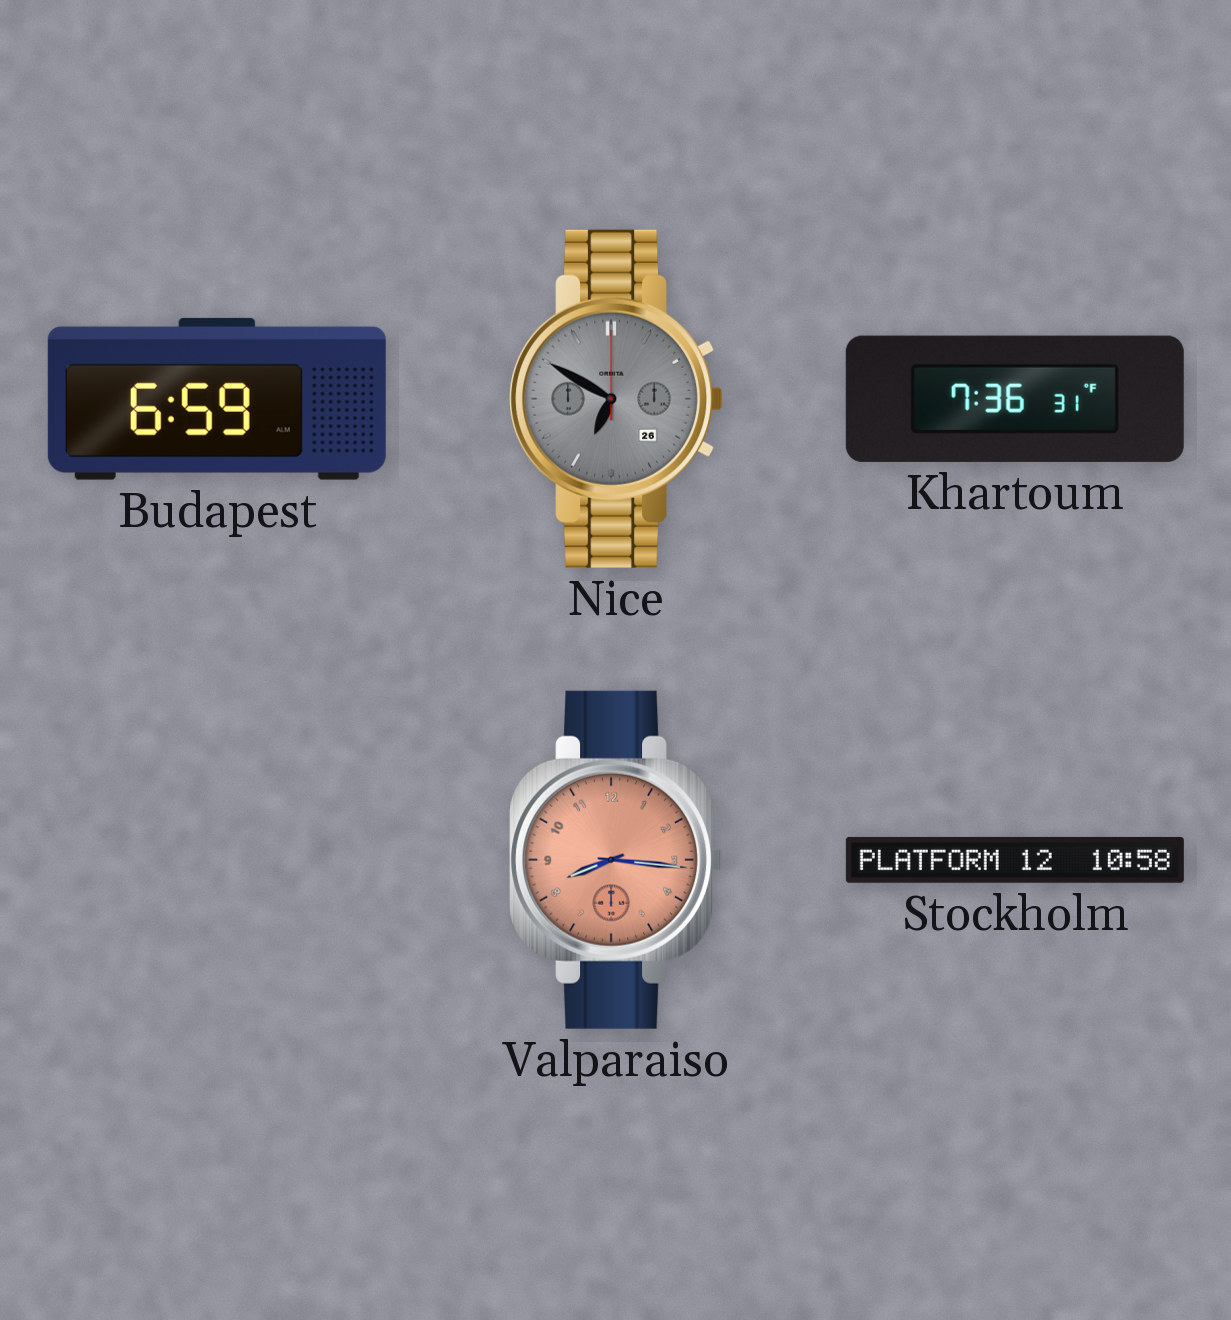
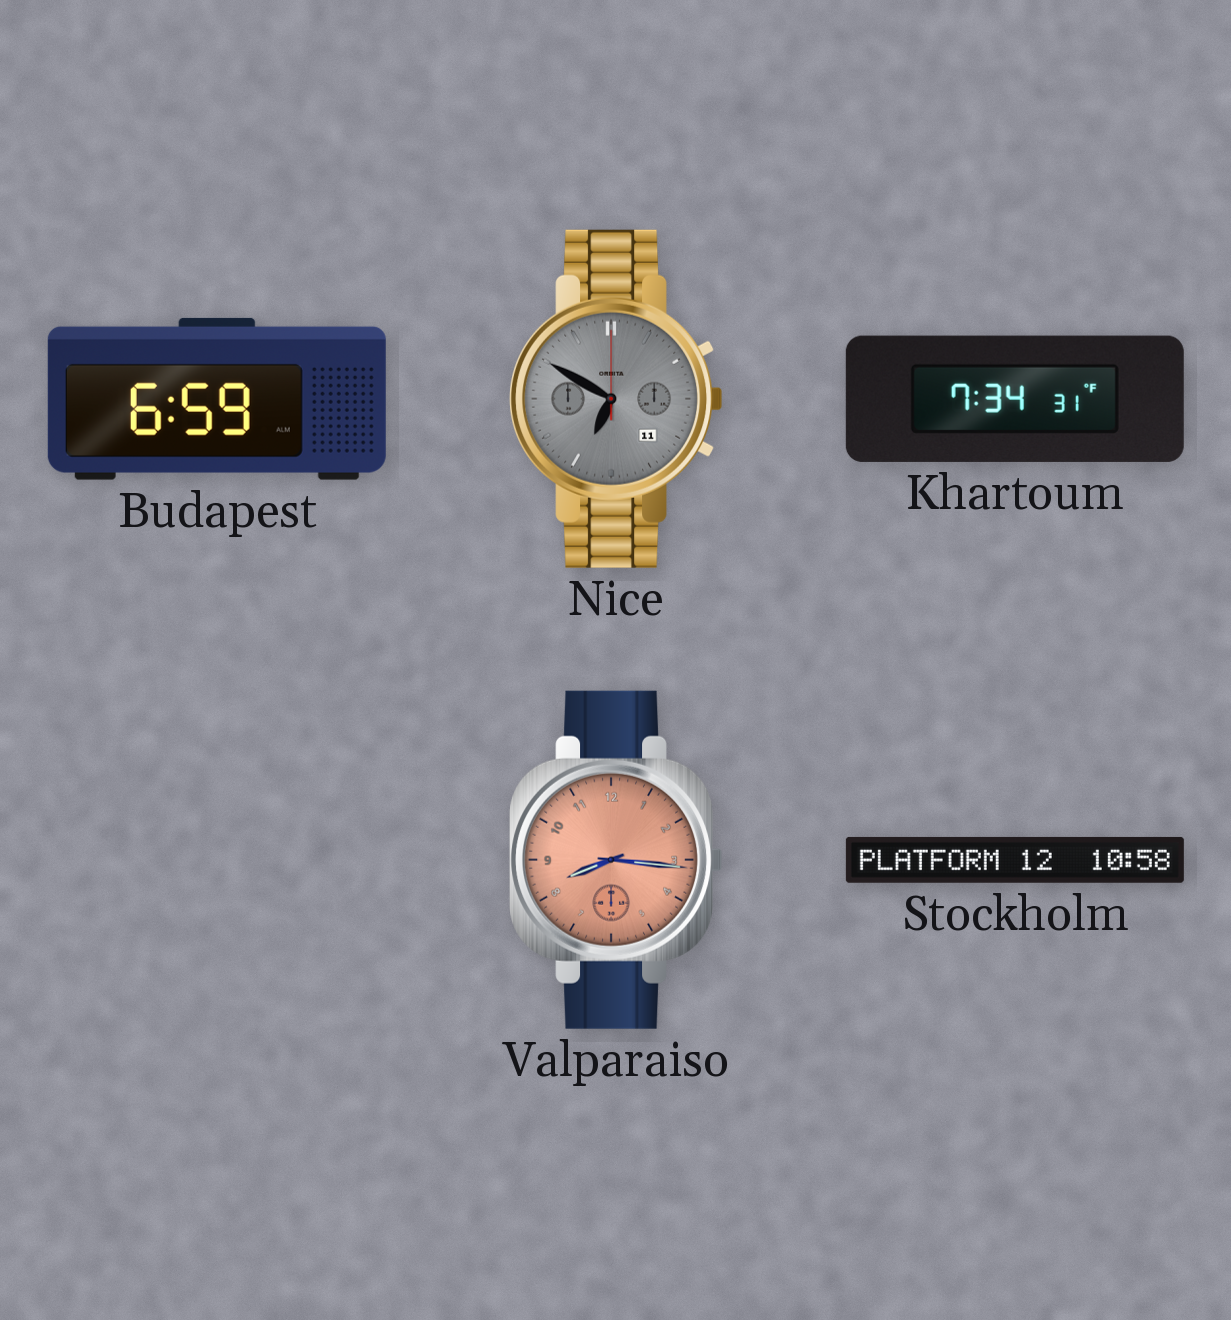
Nice date: 26 -> 11
Khartoum: 7:36 -> 7:34
